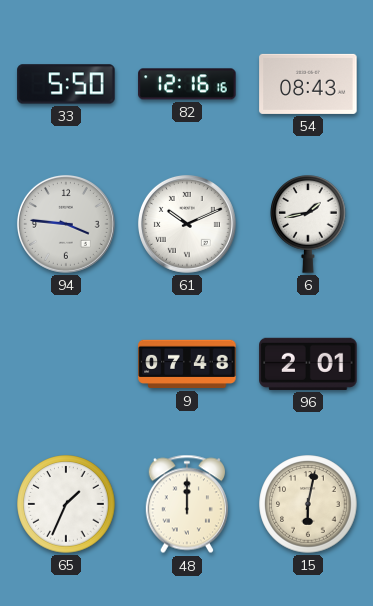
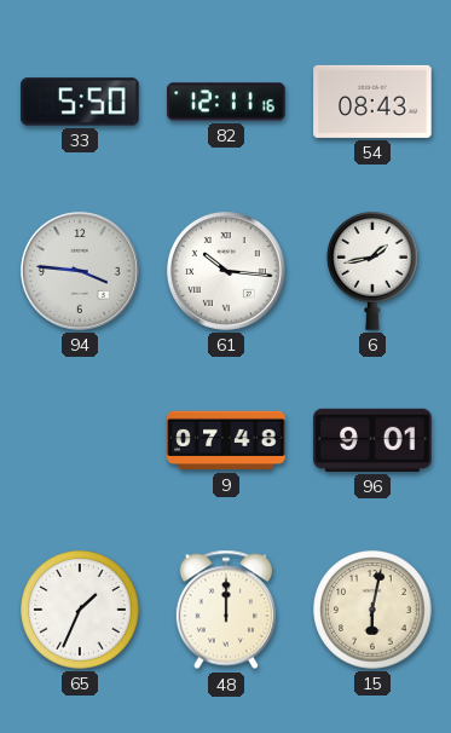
82: 12:16 -> 12:11
61: 10:11 -> 10:16
96: 2:01 -> 9:01
